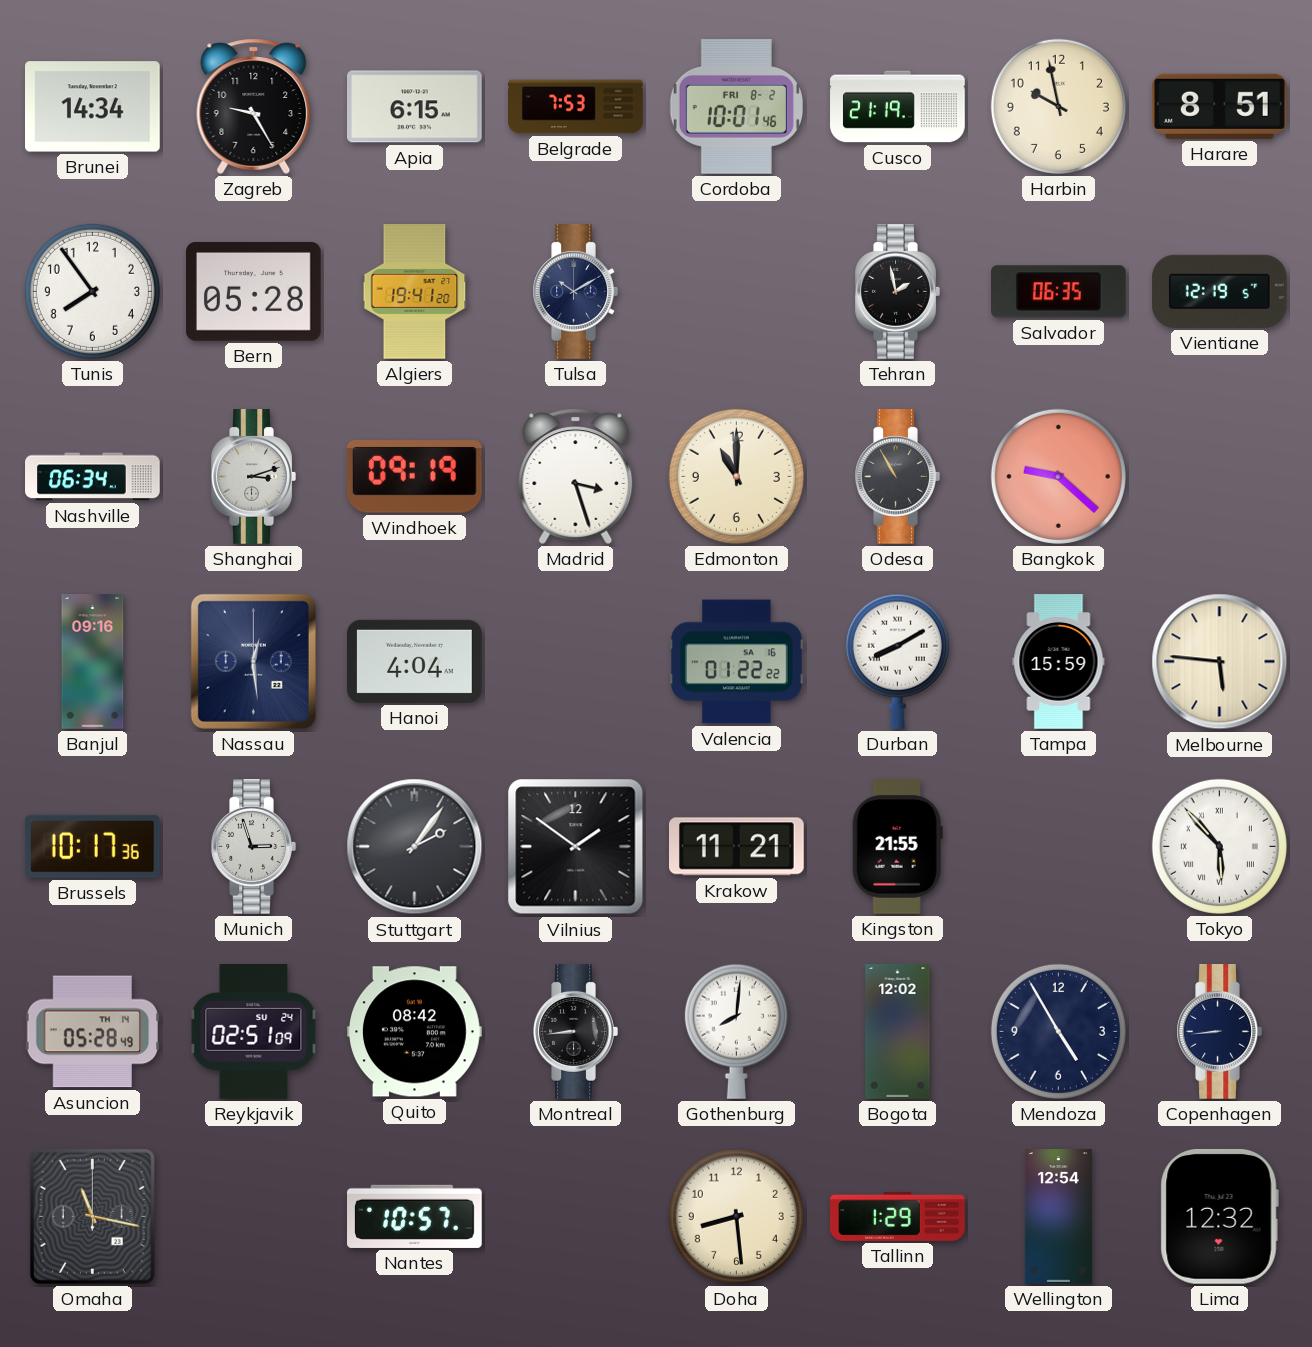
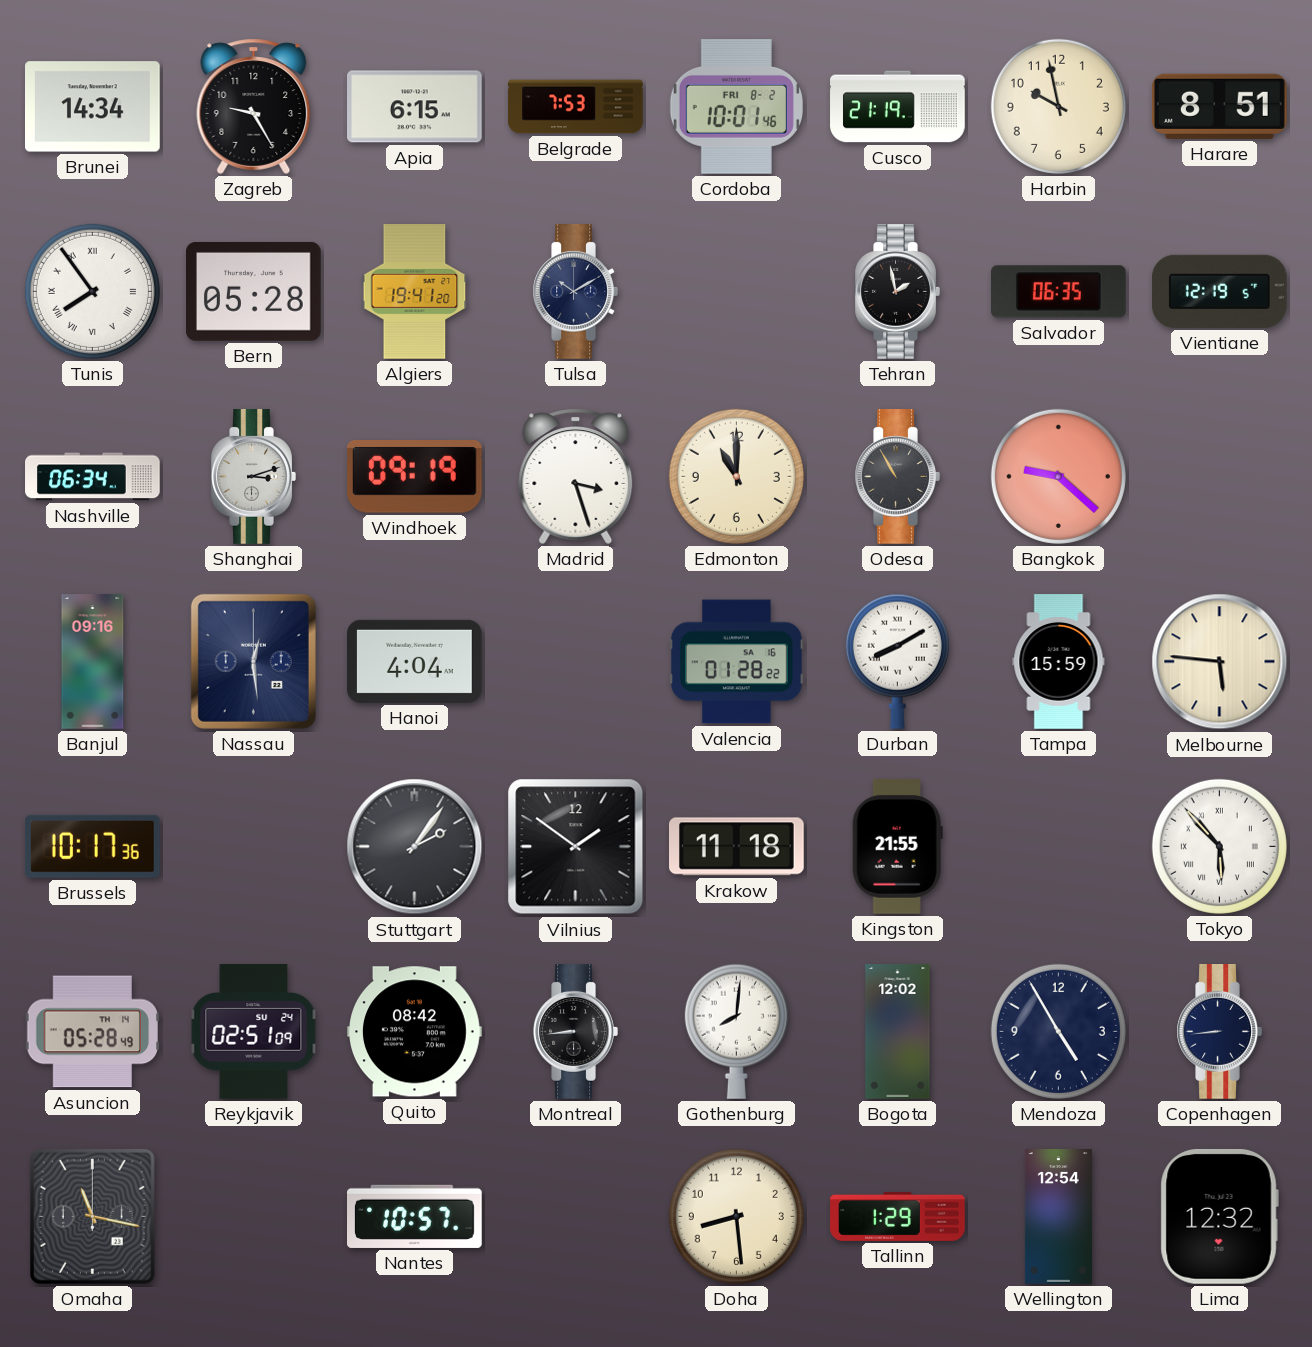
Tunis numerals: Arabic -> Roman
Valencia: 01:22 -> 01:28
Munich: 2:57 -> none
Krakow: 11:21 -> 11:18
